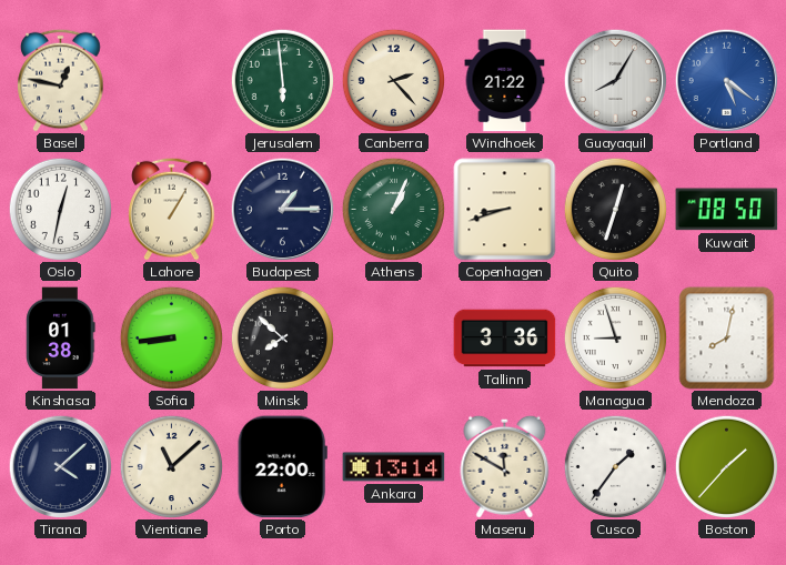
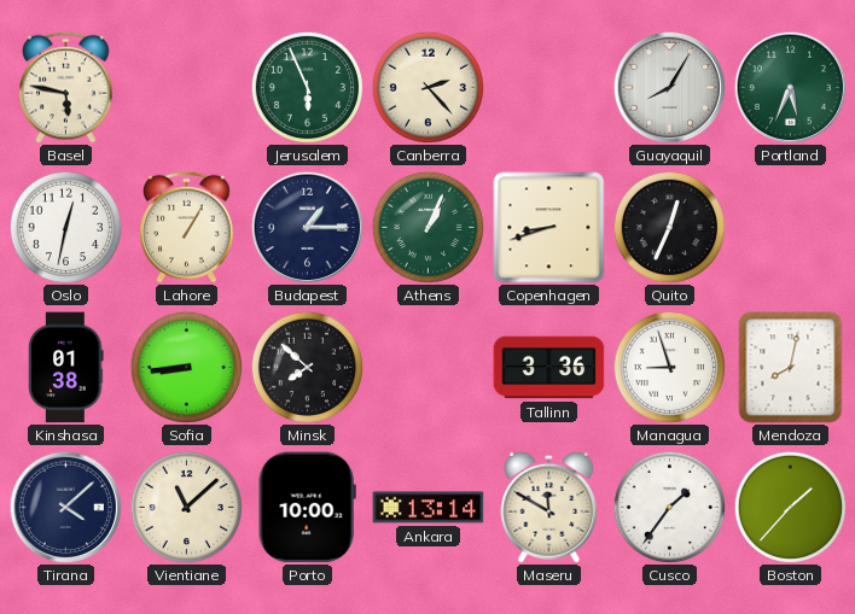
Basel: 12:47 -> 5:47
Jerusalem: 5:59 -> 5:56
Windhoek: 21:22 -> none
Portland: 5:21 -> 5:34
Portland dial: blue -> green
Quito: 12:33 -> 12:34
Kuwait: 08:50 -> none
Porto: 22:00 -> 10:00
